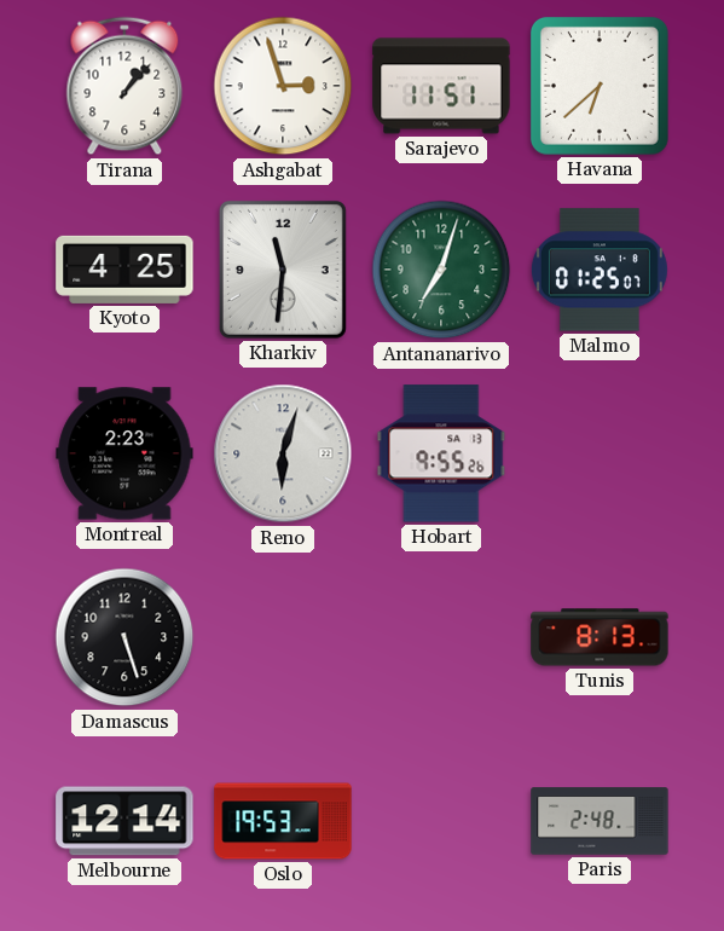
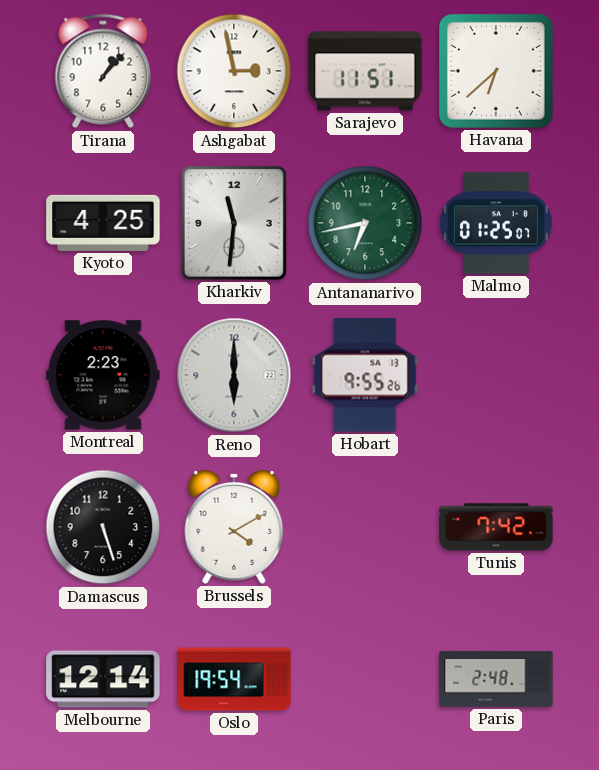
Ashgabat: 2:57 -> 2:58
Antananarivo: 7:03 -> 6:43
Reno: 6:03 -> 6:00
Brussels: none -> 4:10
Tunis: 8:13 -> 7:42
Oslo: 19:53 -> 19:54
